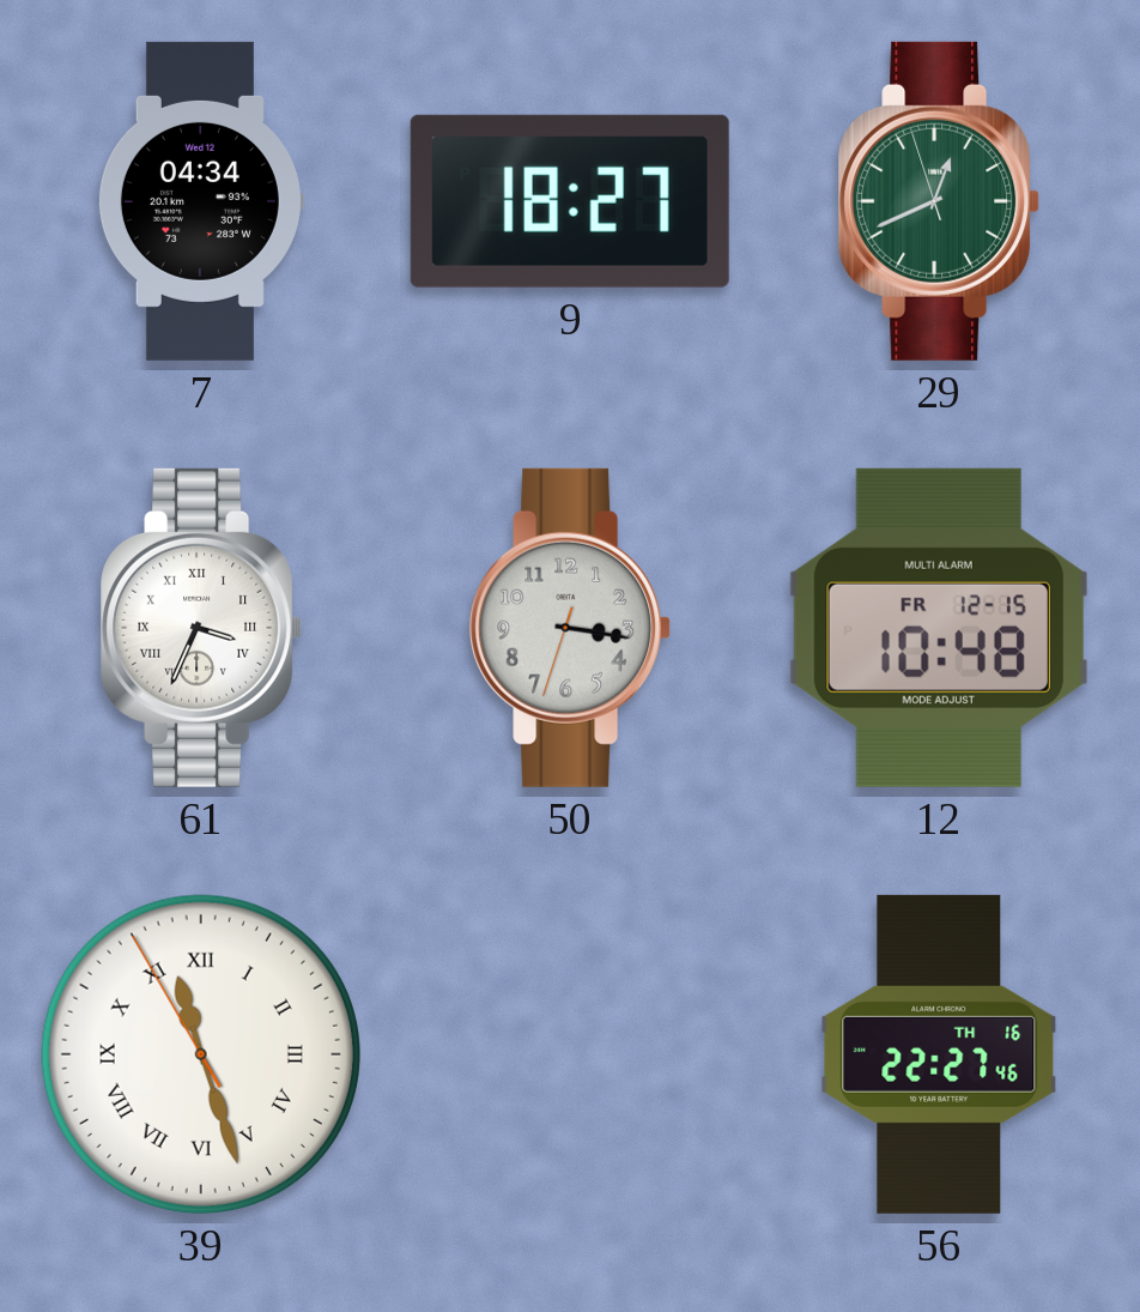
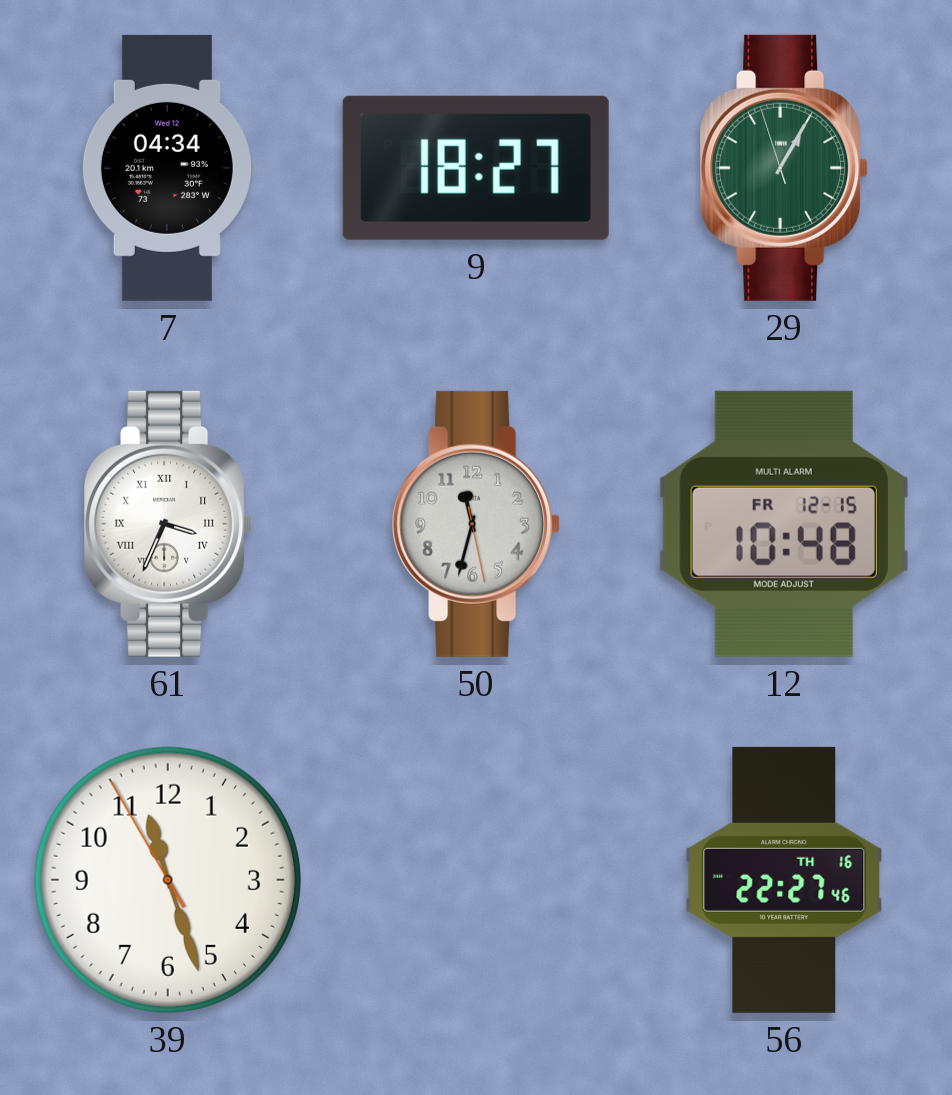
29: 12:40 -> 1:04
50: 3:16 -> 11:32
39 numerals: Roman -> Arabic
